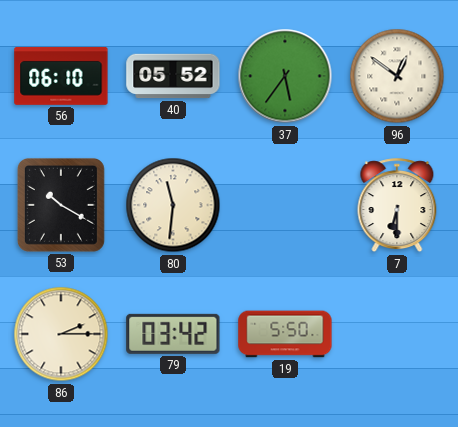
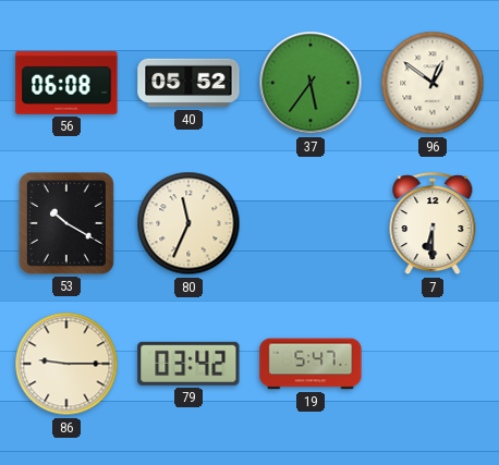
56: 06:10 -> 06:08
80: 11:31 -> 11:34
86: 2:15 -> 9:15
19: 5:50 -> 5:47
